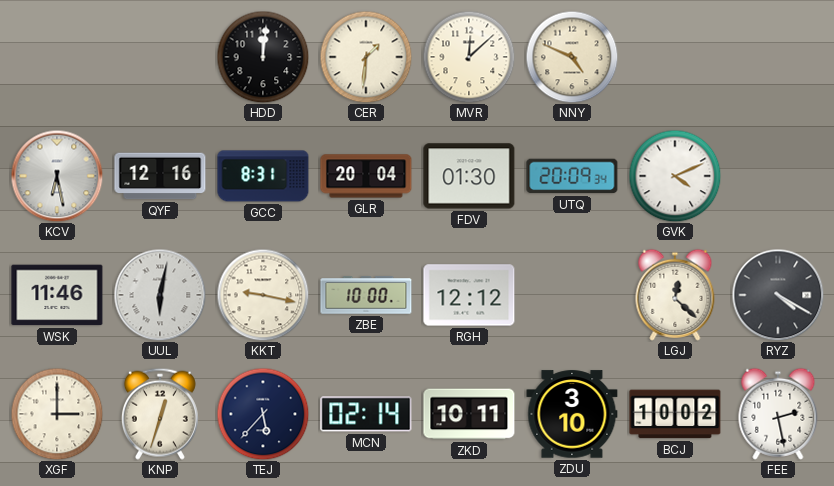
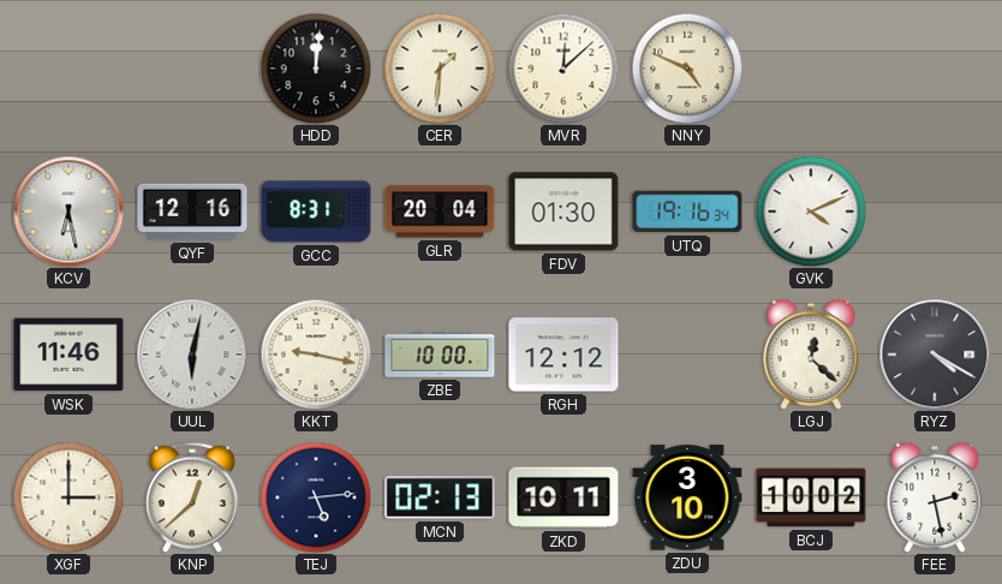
UTQ: 20:09 -> 19:16
KNP: 12:33 -> 12:38
TEJ: 5:37 -> 5:14
MCN: 02:14 -> 02:13
